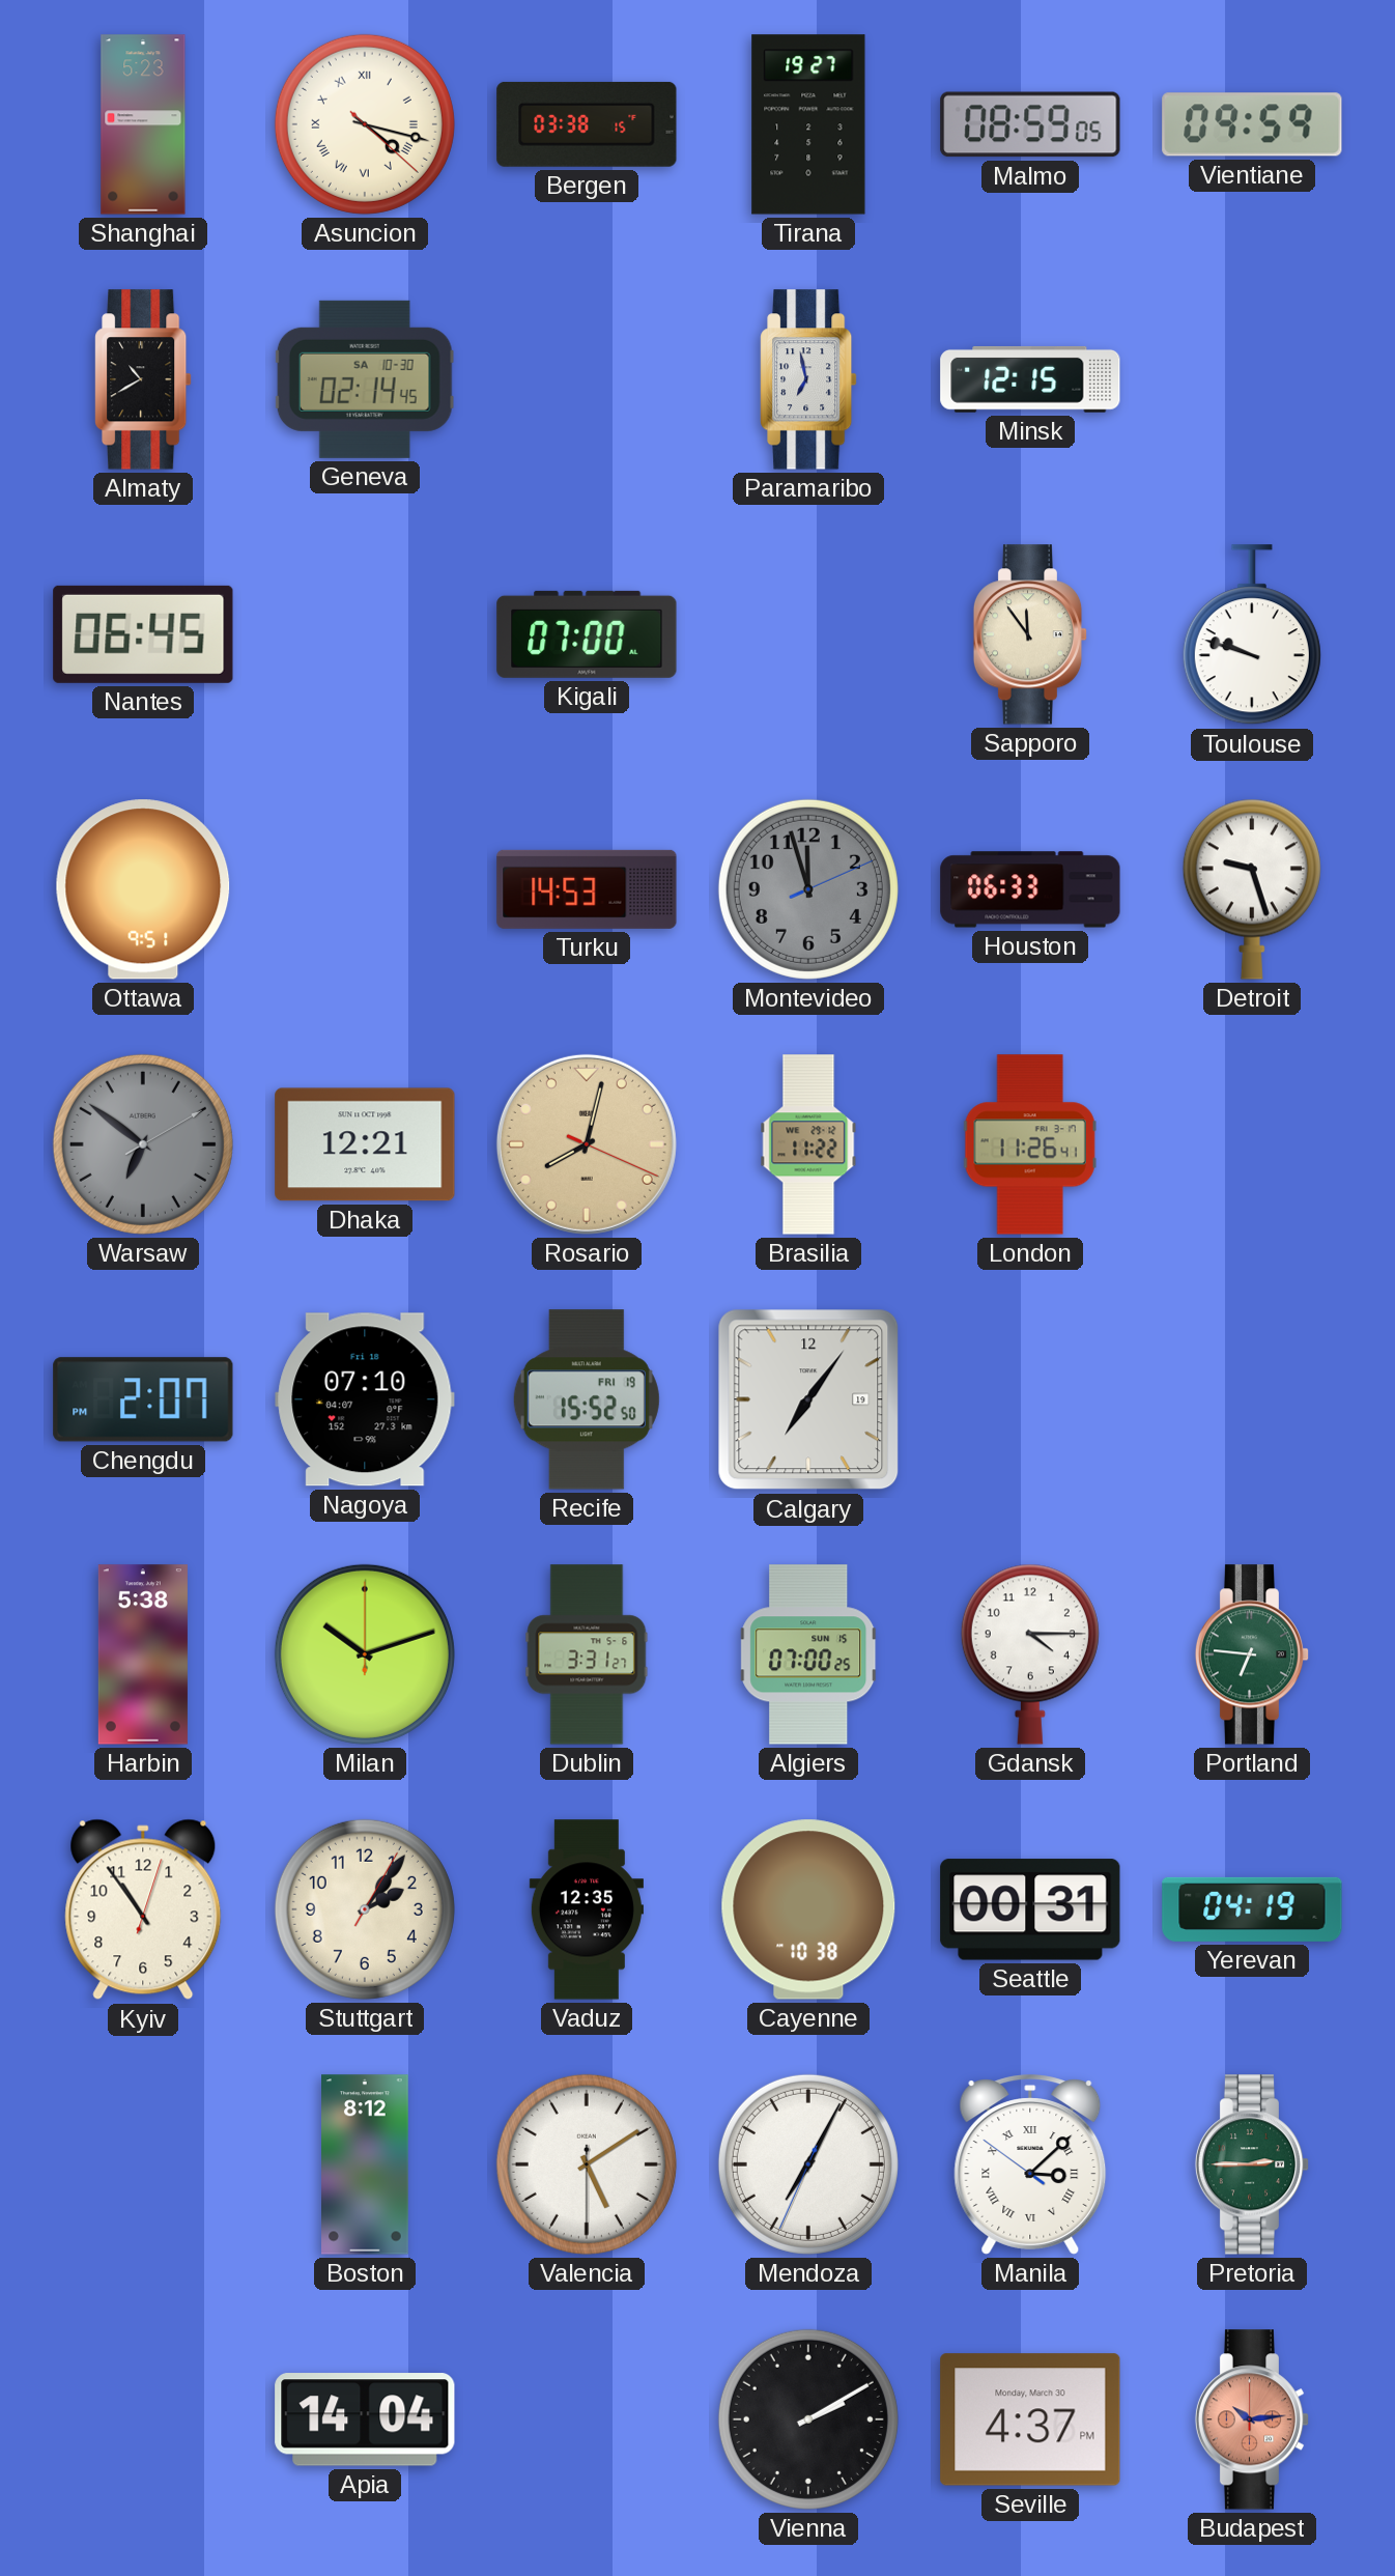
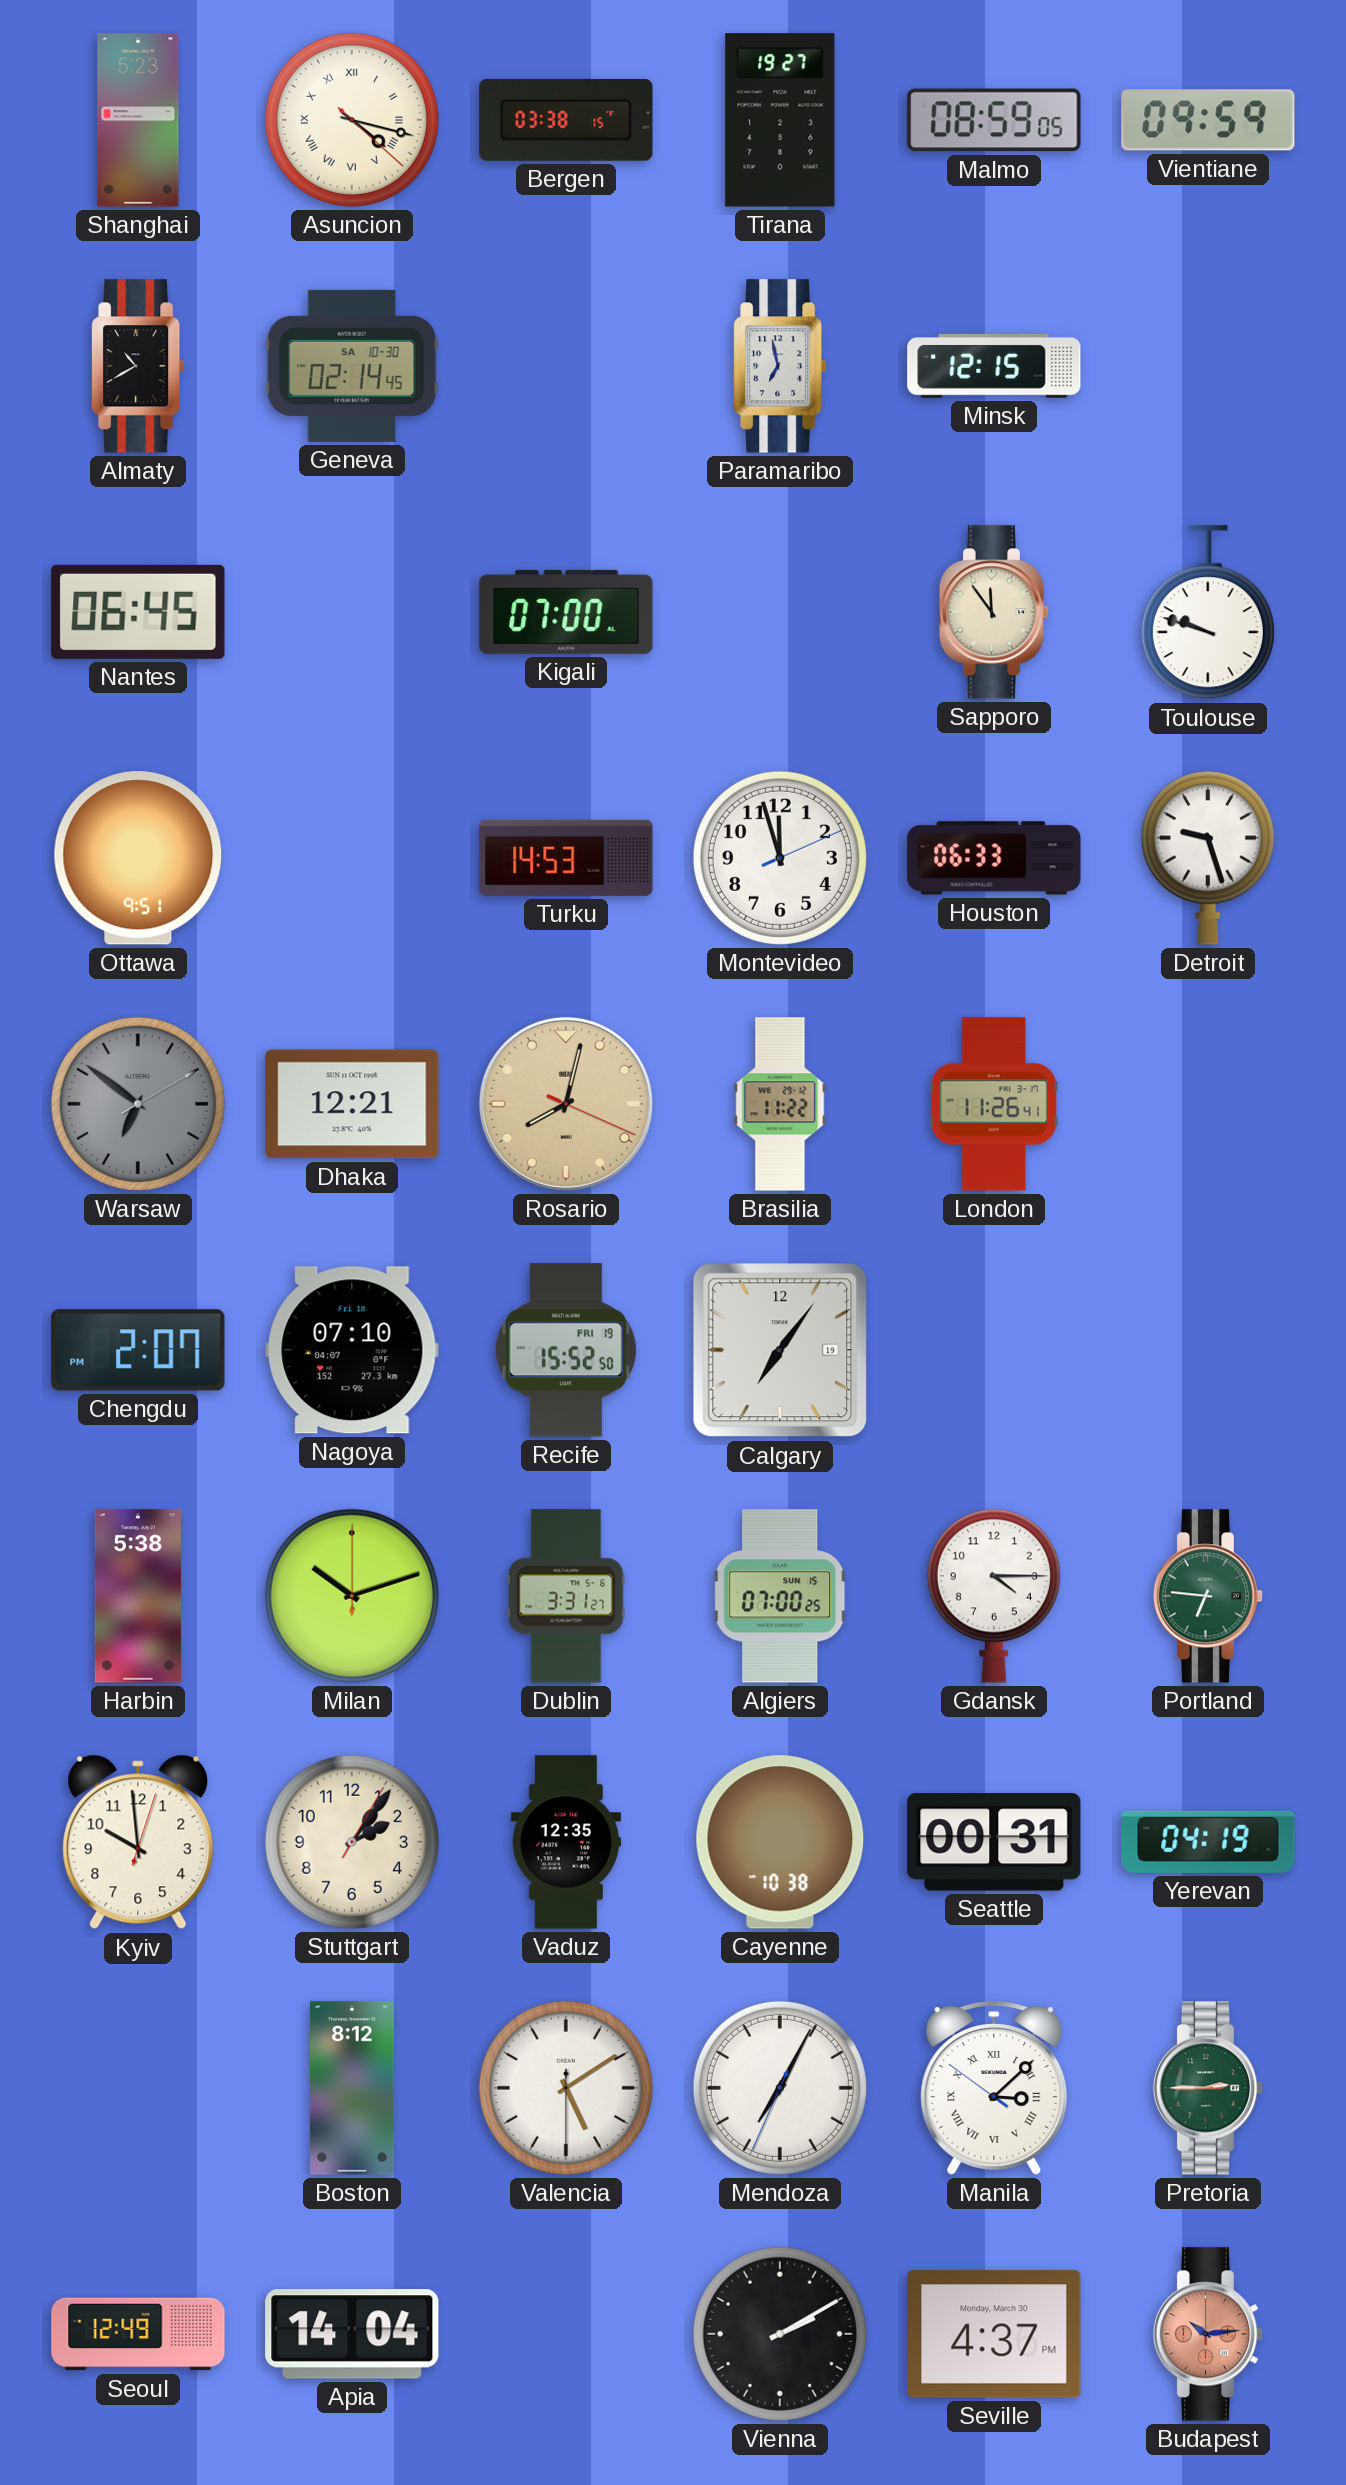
Montevideo dial: grey -> white
Kyiv: 10:54 -> 9:59
Seoul: none -> 12:49
